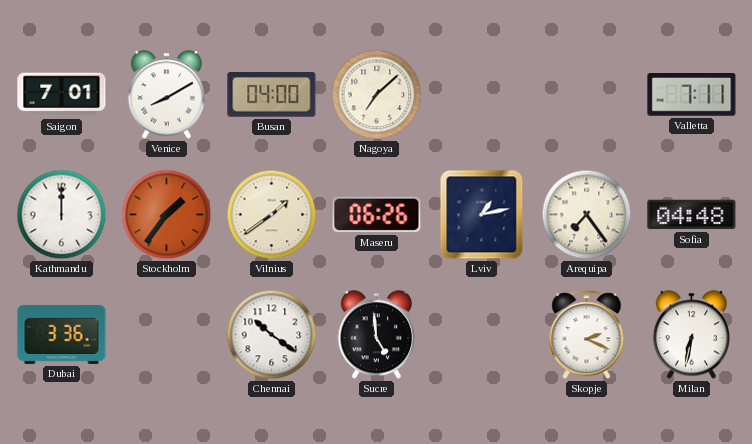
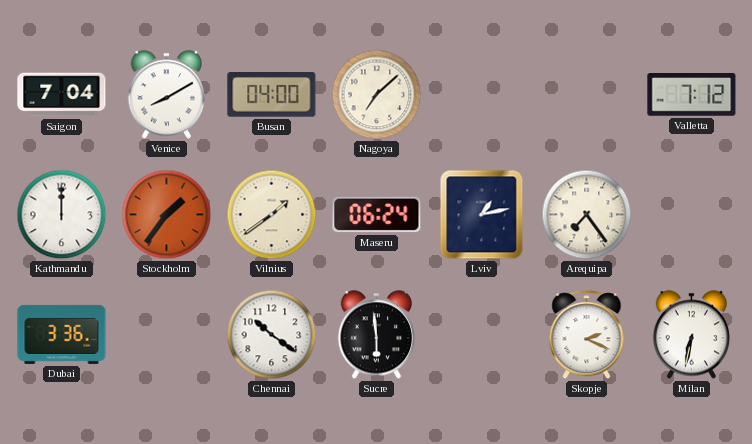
Saigon: 7:01 -> 7:04
Valletta: 7:11 -> 7:12
Maseru: 06:26 -> 06:24
Sofia: 04:48 -> none
Sucre: 4:59 -> 5:59
